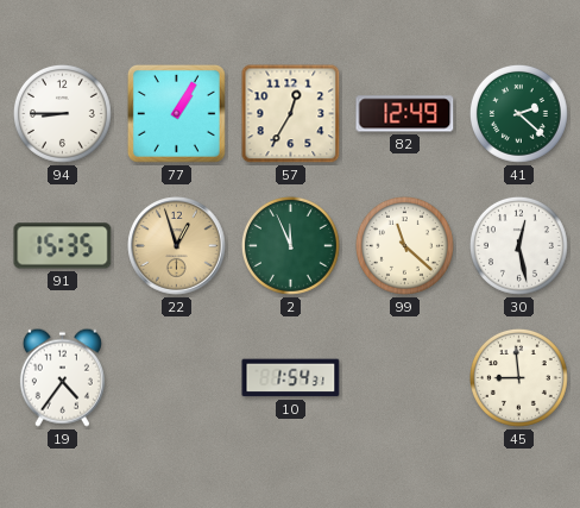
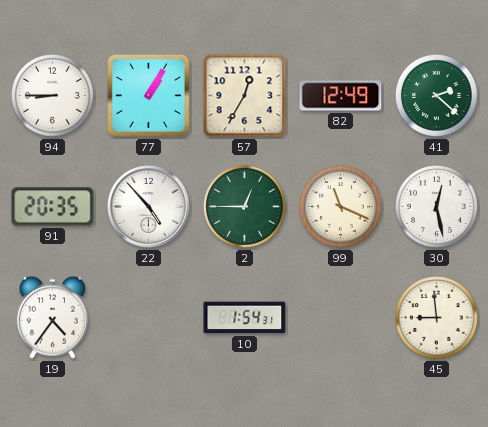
91: 15:35 -> 20:35
22: 12:57 -> 4:53
22 dial: champagne -> white
2: 11:56 -> 12:45
99: 11:22 -> 11:19
